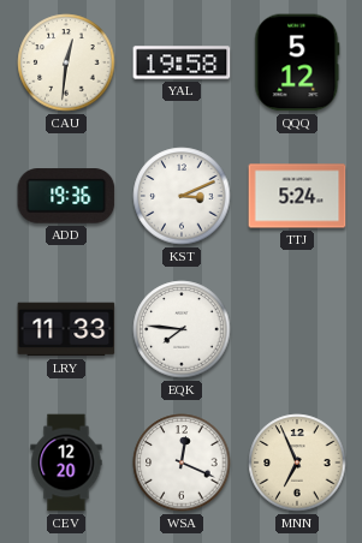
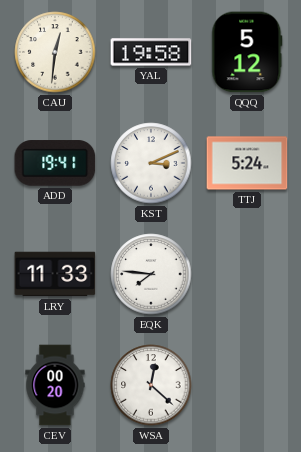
ADD: 19:36 -> 19:41
CEV: 12:20 -> 00:20
WSA: 12:19 -> 12:22
MNN: 6:56 -> none
